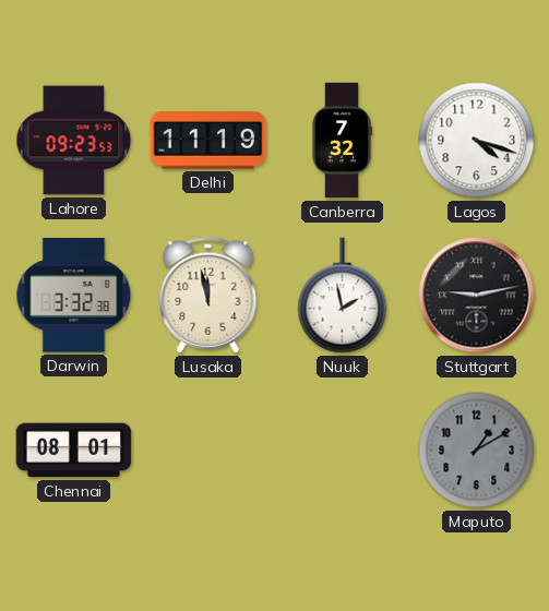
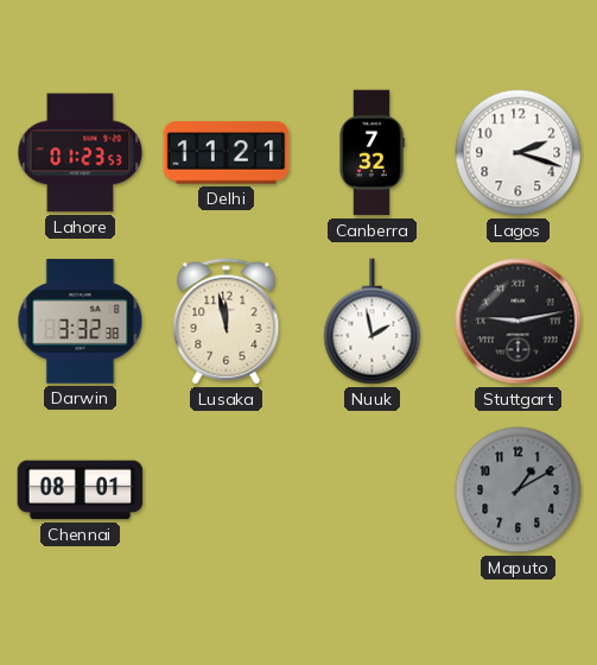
Lahore: 09:23 -> 01:23
Delhi: 11:19 -> 11:21
Lagos: 4:18 -> 2:18
